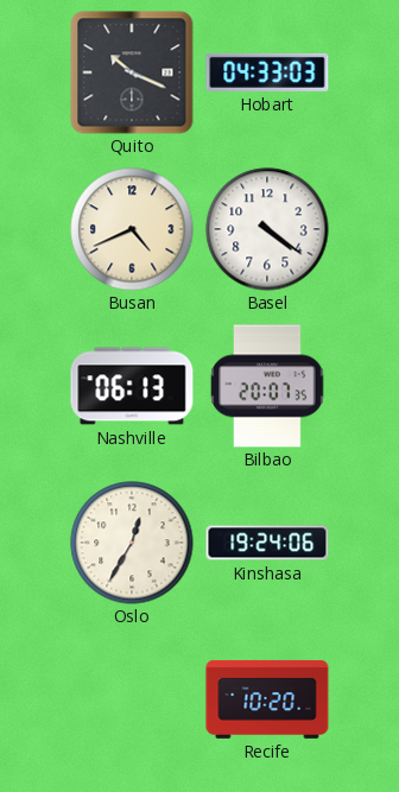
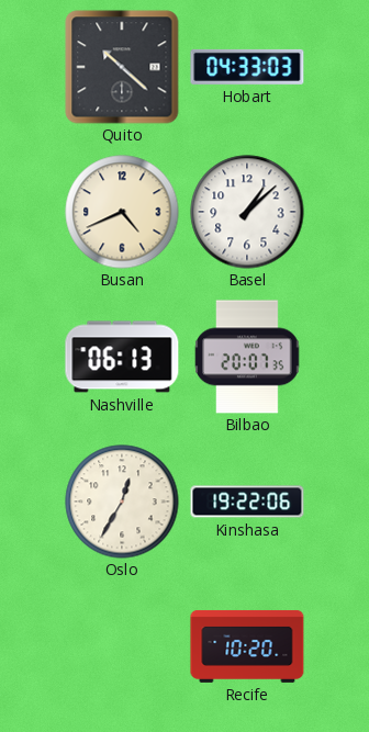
Quito: 10:19 -> 10:22
Basel: 4:21 -> 1:08
Kinshasa: 19:24 -> 19:22
